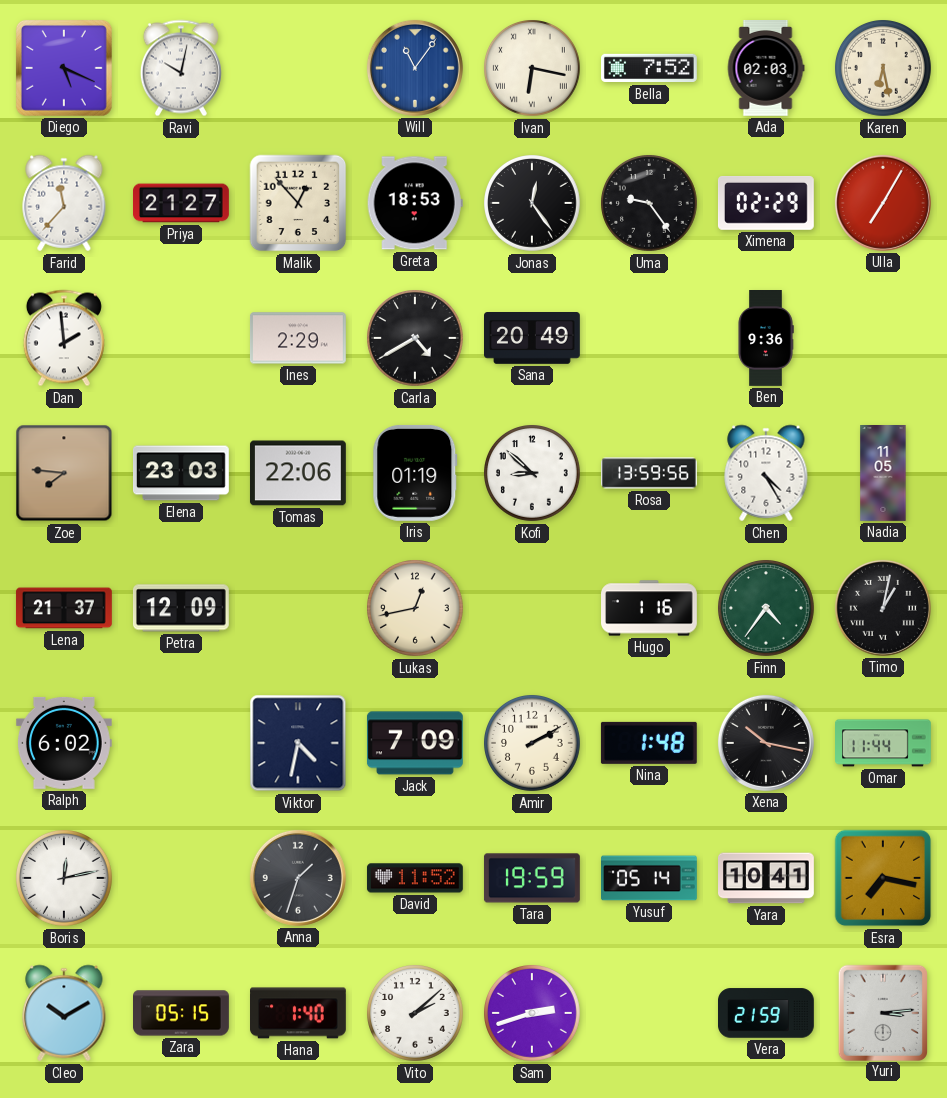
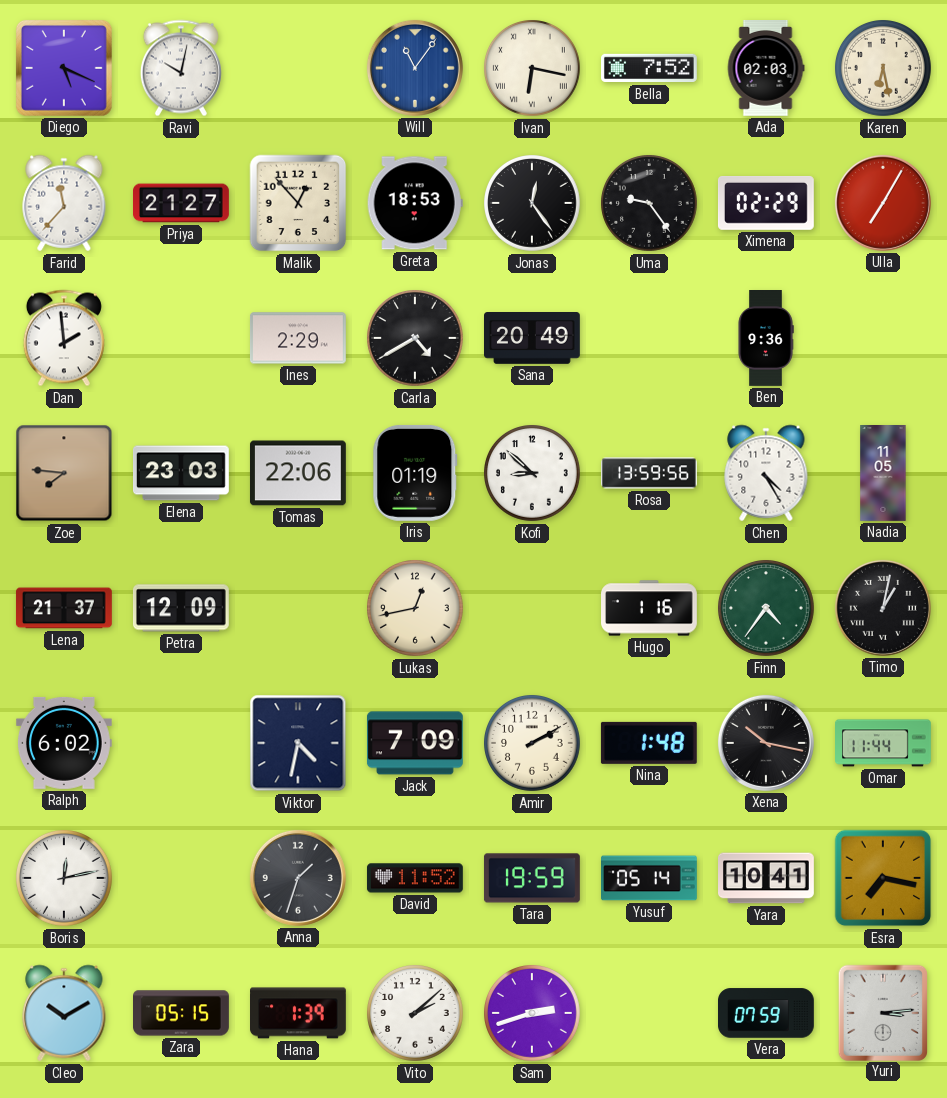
Hana: 1:40 -> 1:39
Vera: 21:59 -> 07:59
